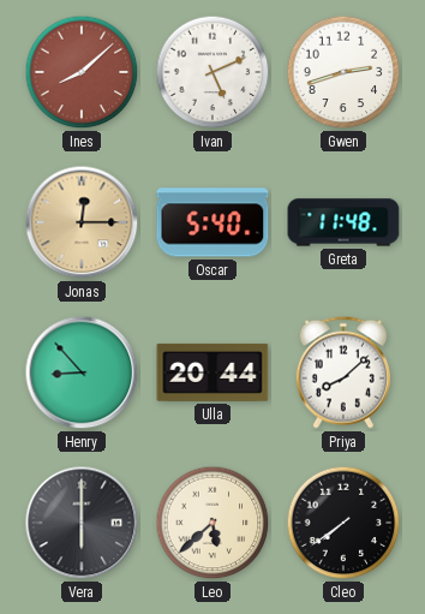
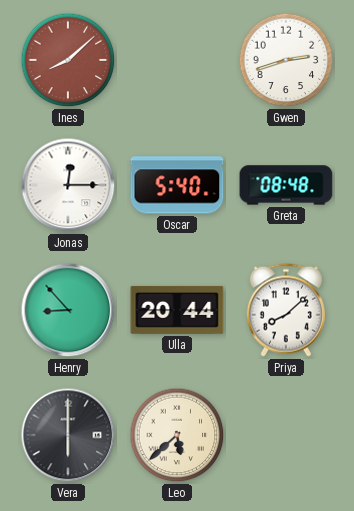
Ivan: 5:11 -> none
Jonas dial: champagne -> white
Greta: 11:48 -> 08:48
Cleo: 7:39 -> none
